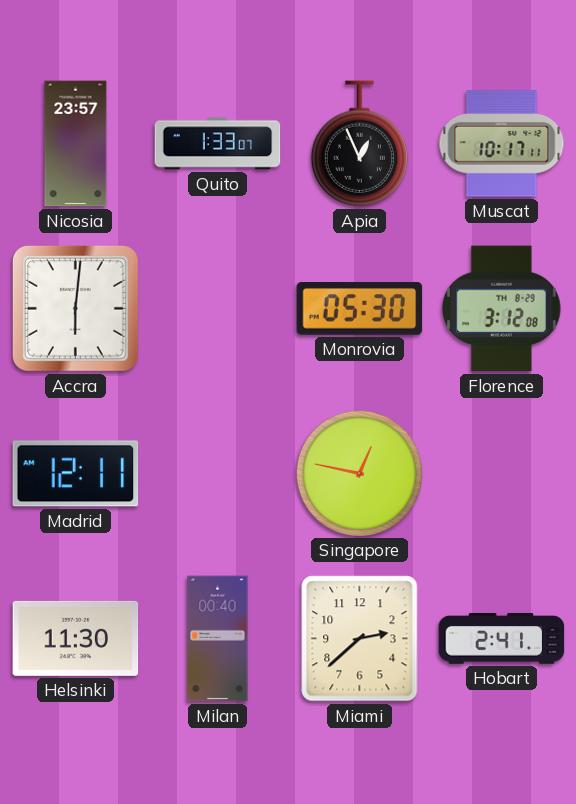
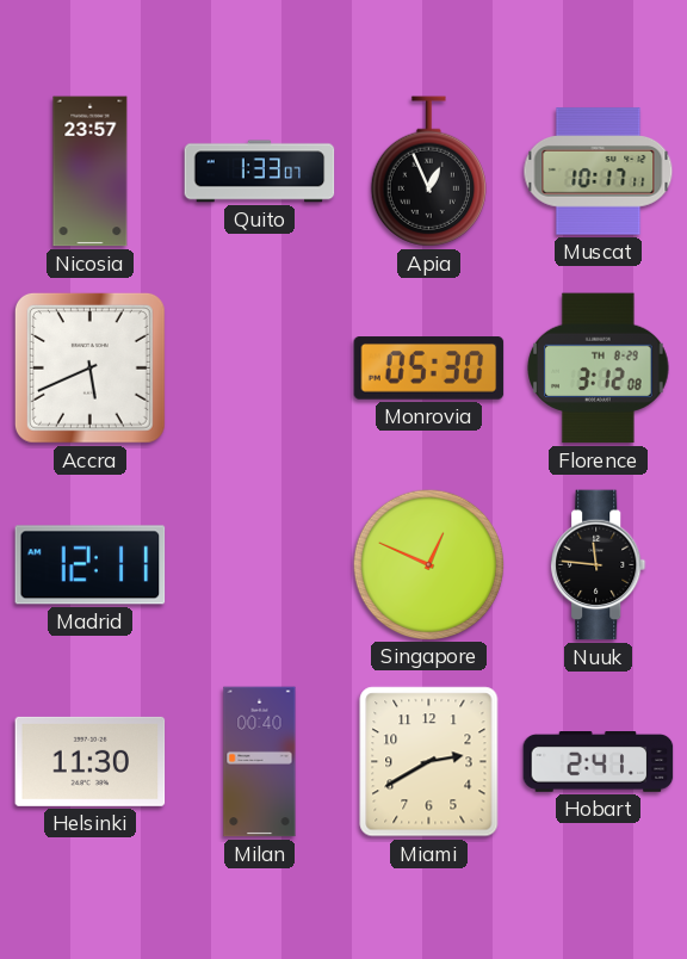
Accra: 6:01 -> 5:41
Singapore: 12:47 -> 12:49
Nuuk: none -> 11:46
Miami: 2:38 -> 2:40
